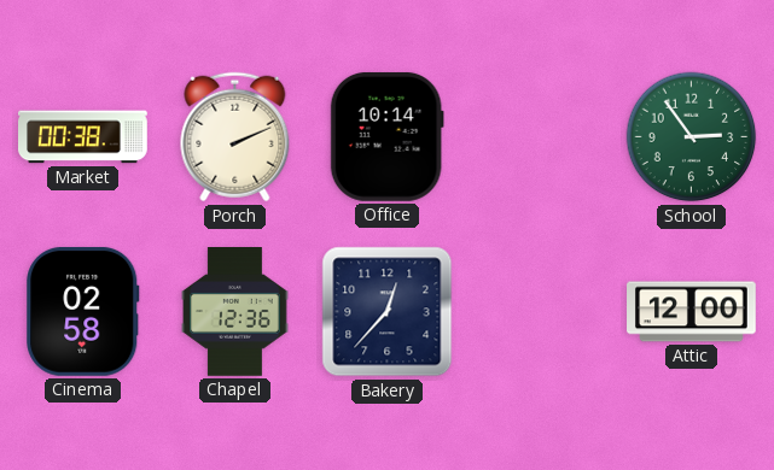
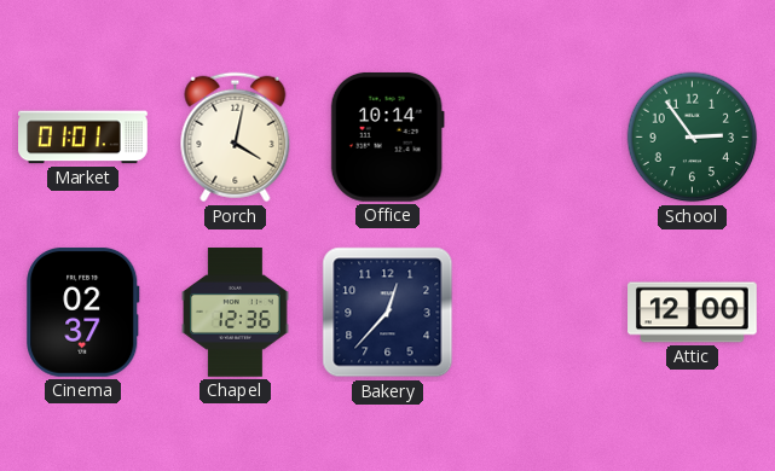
Market: 00:38 -> 01:01
Porch: 2:11 -> 4:02
Cinema: 02:58 -> 02:37
